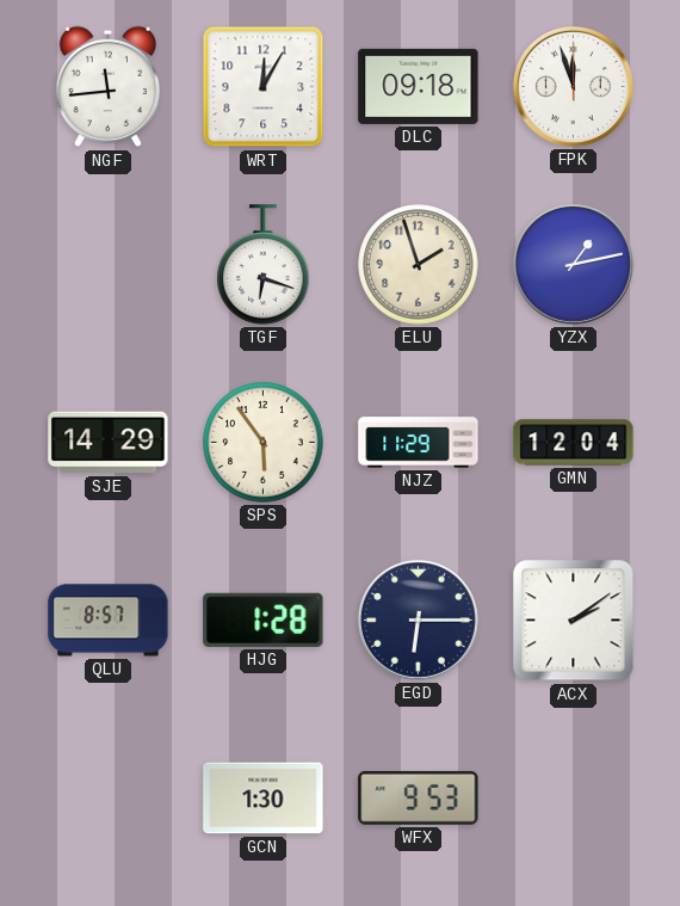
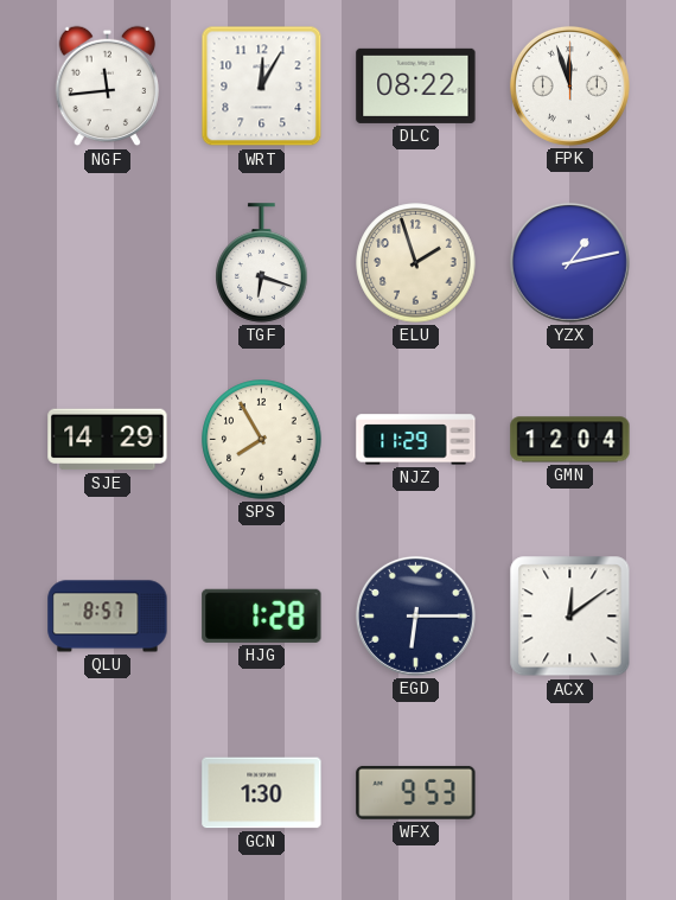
DLC: 09:18 -> 08:22
SPS: 5:54 -> 7:55
ACX: 2:09 -> 12:09
